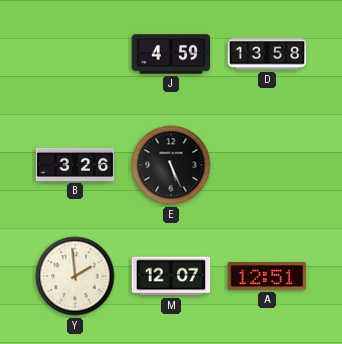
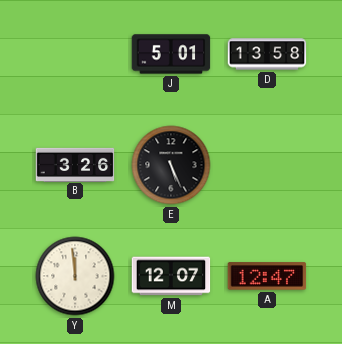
J: 4:59 -> 5:01
Y: 1:59 -> 11:59
A: 12:51 -> 12:47
